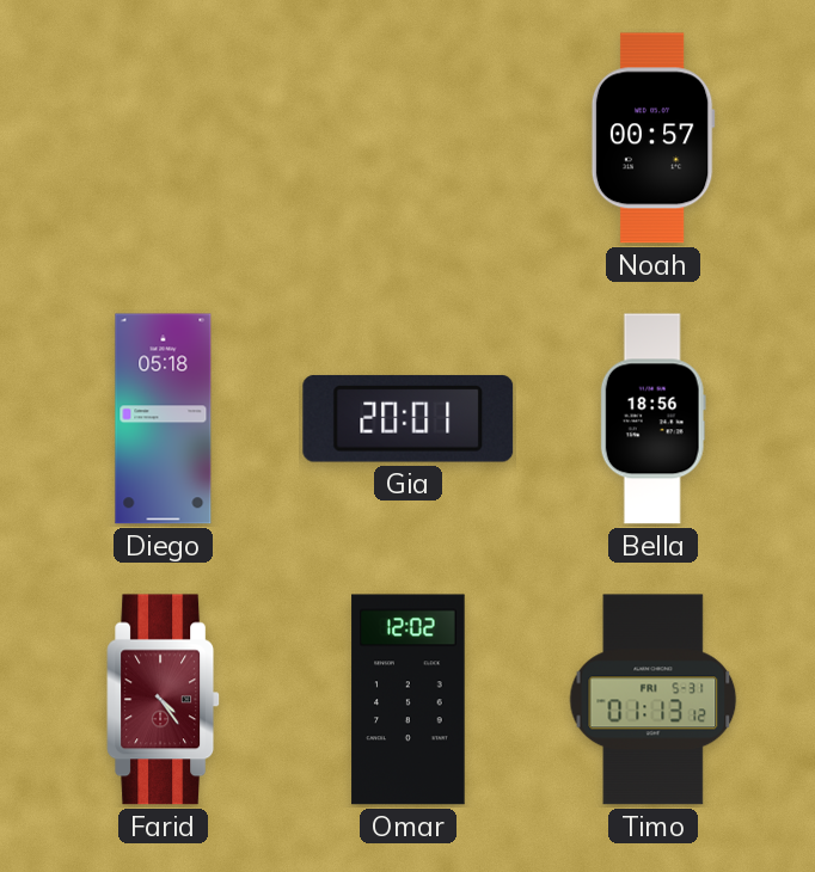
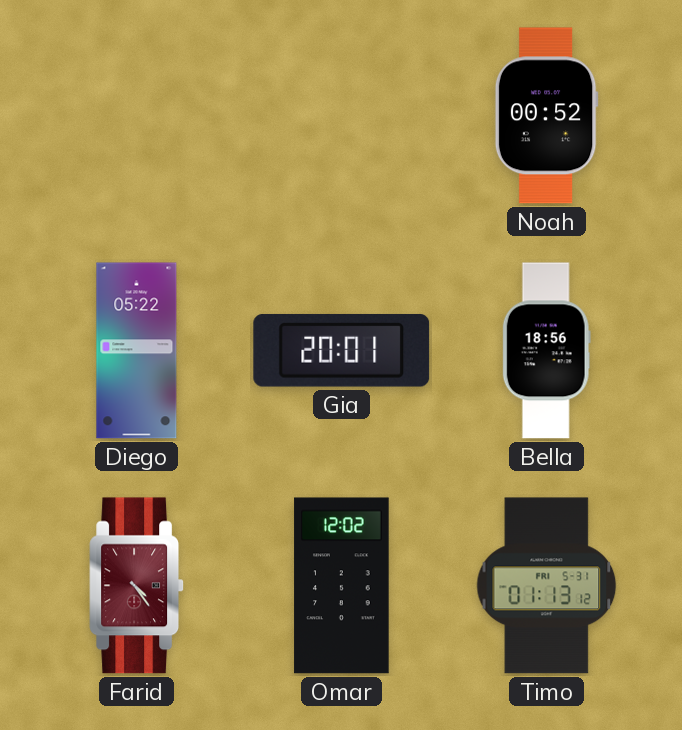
Noah: 00:57 -> 00:52
Diego: 05:18 -> 05:22
